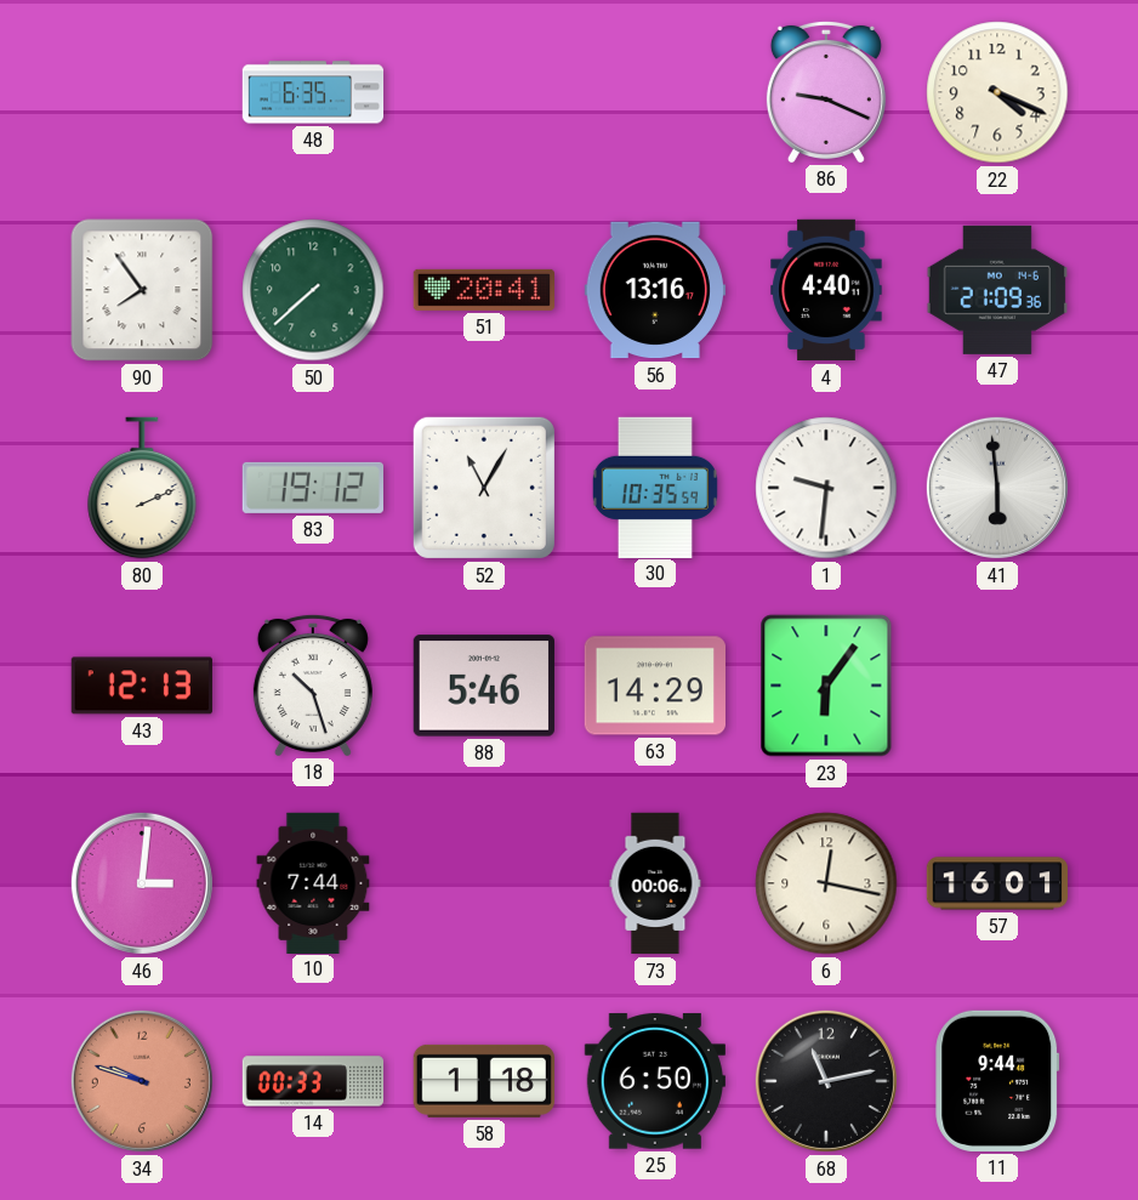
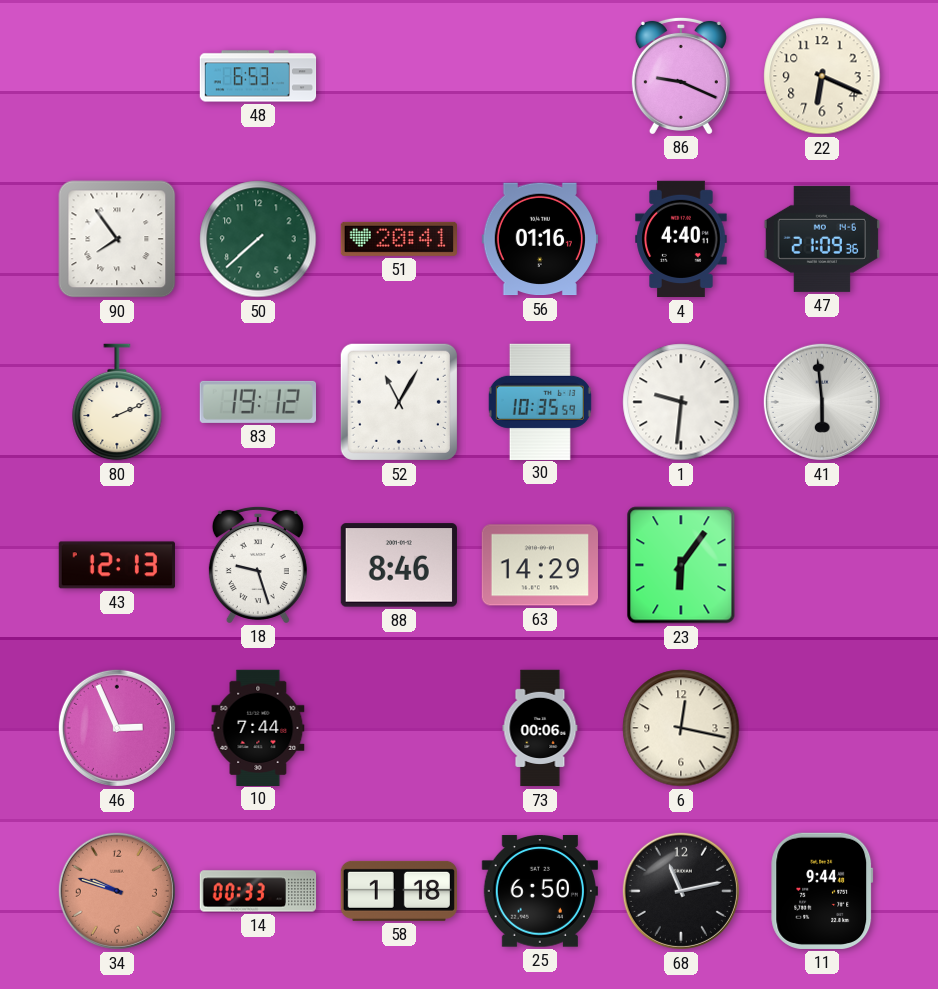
48: 6:35 -> 6:53
22: 4:19 -> 6:19
56: 13:16 -> 01:16
18: 10:27 -> 9:27
88: 5:46 -> 8:46
46: 3:01 -> 2:56
57: 16:01 -> none
